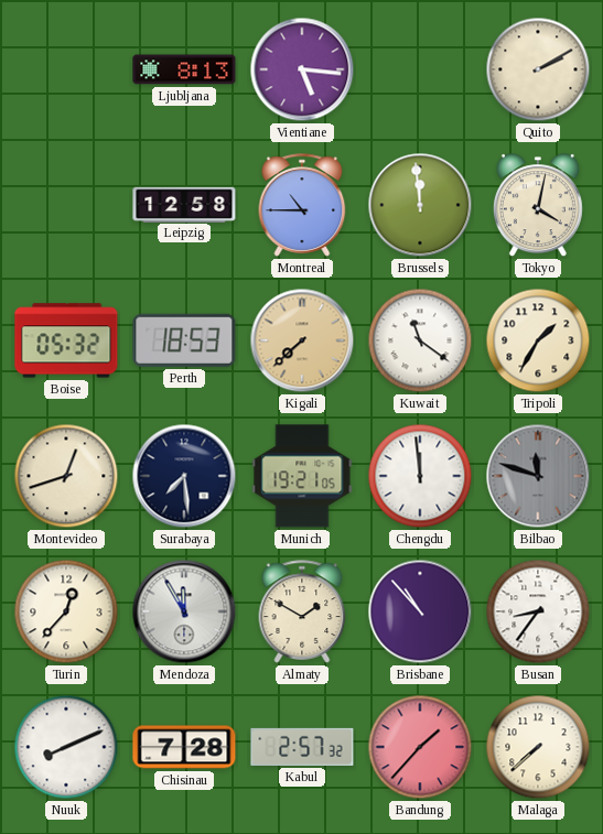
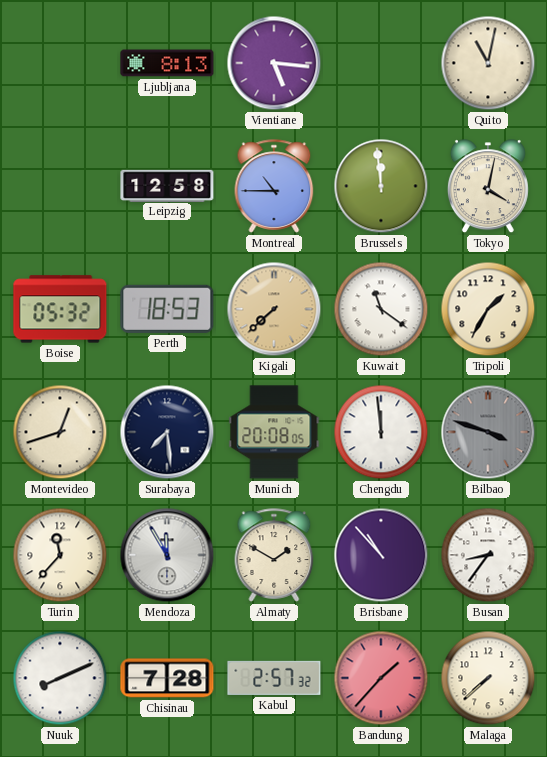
Quito: 2:10 -> 11:02
Munich: 19:21 -> 20:08
Bilbao: 11:48 -> 3:48
Turin: 12:37 -> 11:37
